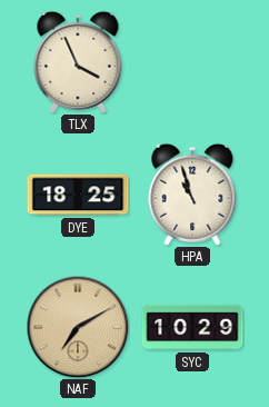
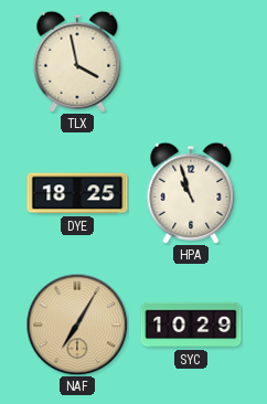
TLX: 3:56 -> 3:58
NAF: 7:10 -> 7:05
